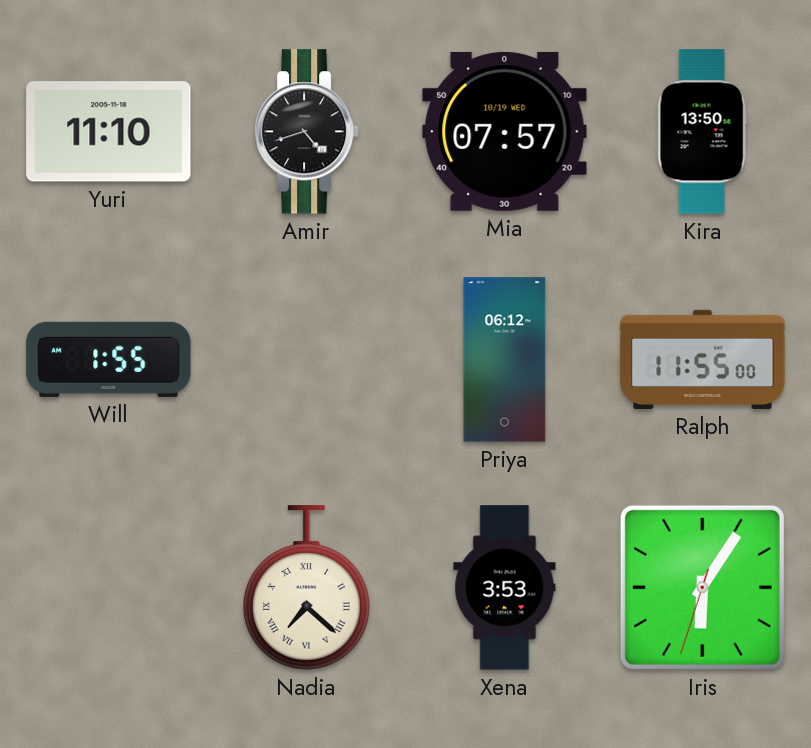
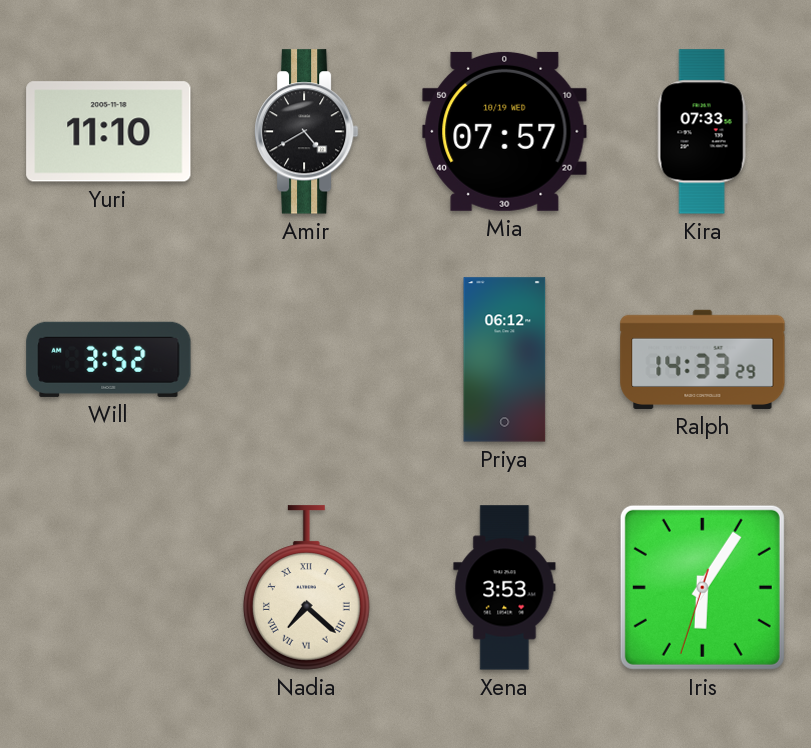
Amir: 4:42 -> 4:40
Kira: 13:50 -> 07:33
Will: 1:55 -> 3:52
Ralph: 11:55 -> 14:33
